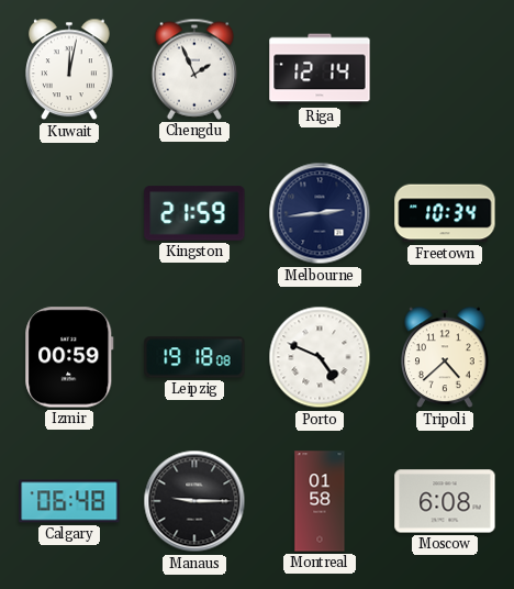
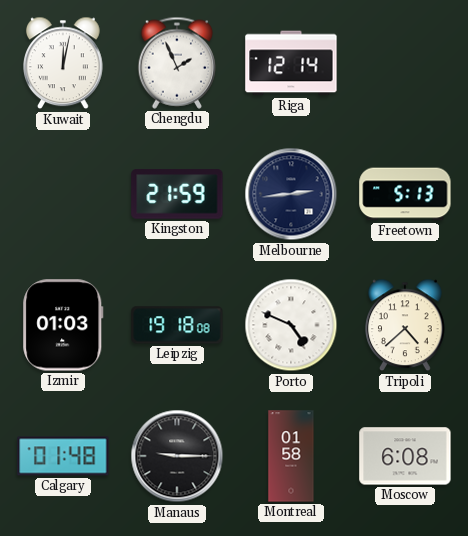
Freetown: 10:34 -> 5:13
Izmir: 00:59 -> 01:03
Calgary: 06:48 -> 01:48
